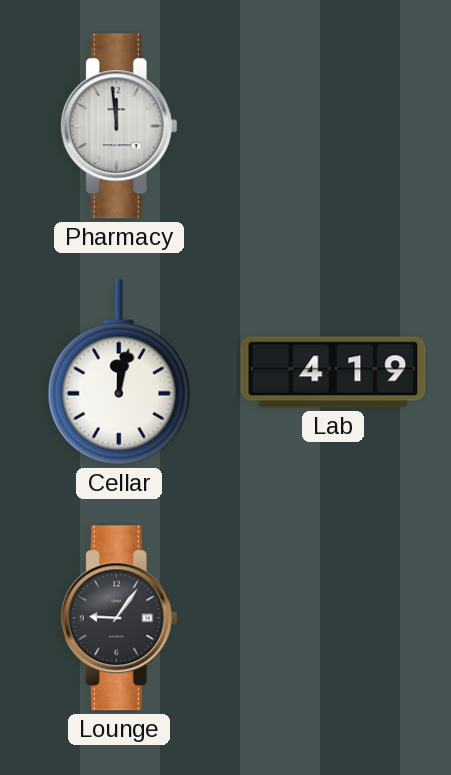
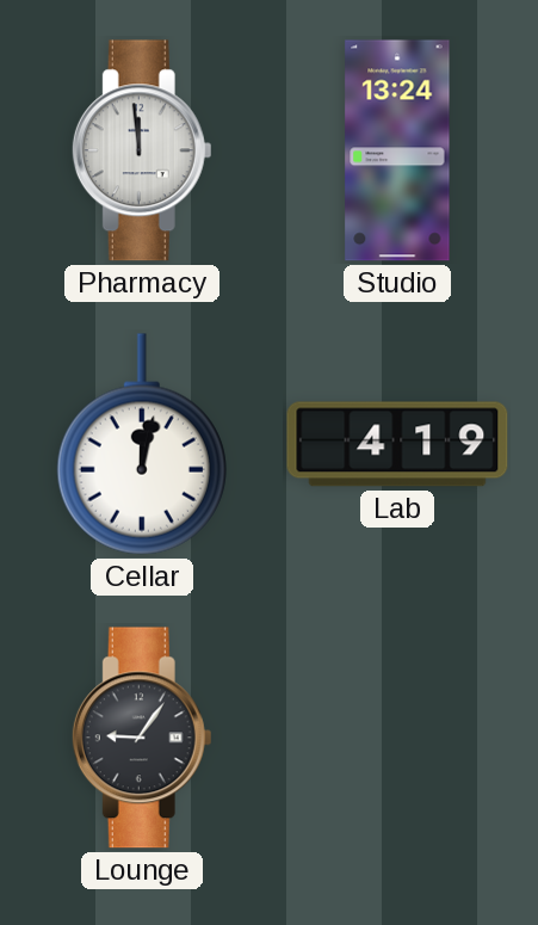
Studio: none -> 13:24
